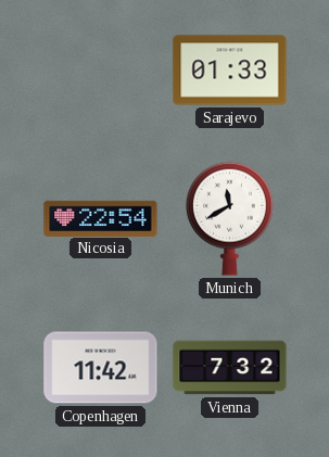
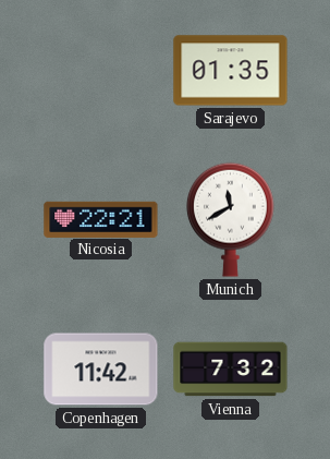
Sarajevo: 01:33 -> 01:35
Nicosia: 22:54 -> 22:21
